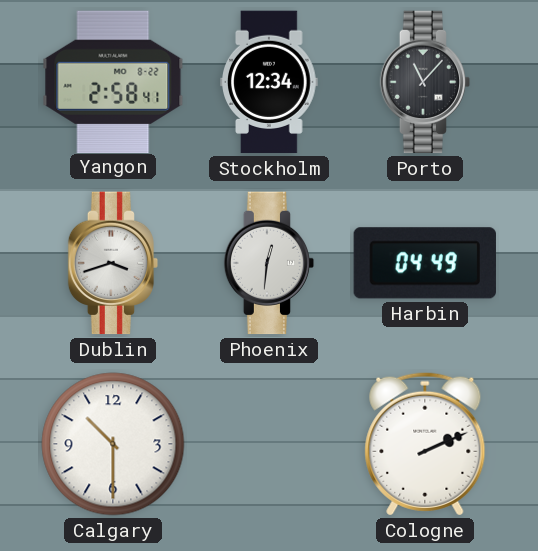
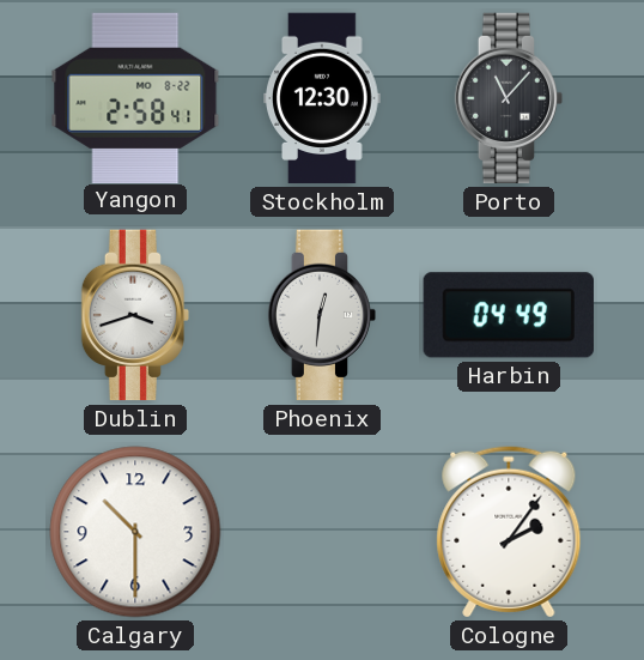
Stockholm: 12:34 -> 12:30
Cologne: 2:11 -> 2:06
